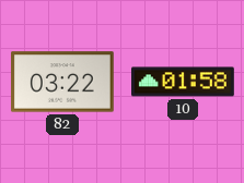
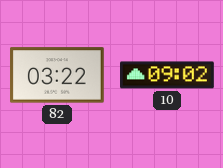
10: 01:58 -> 09:02
